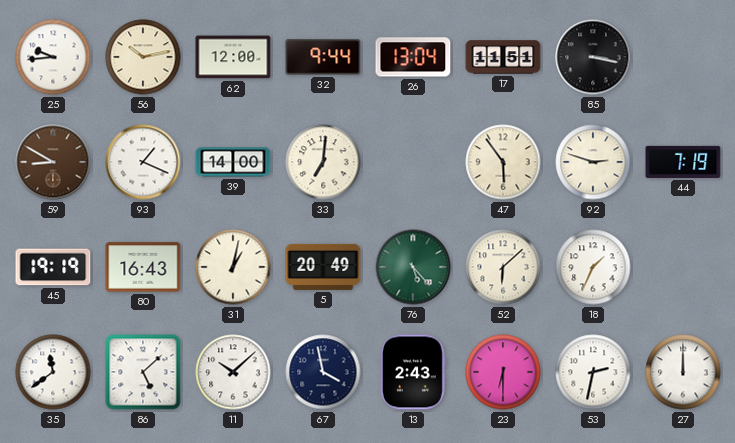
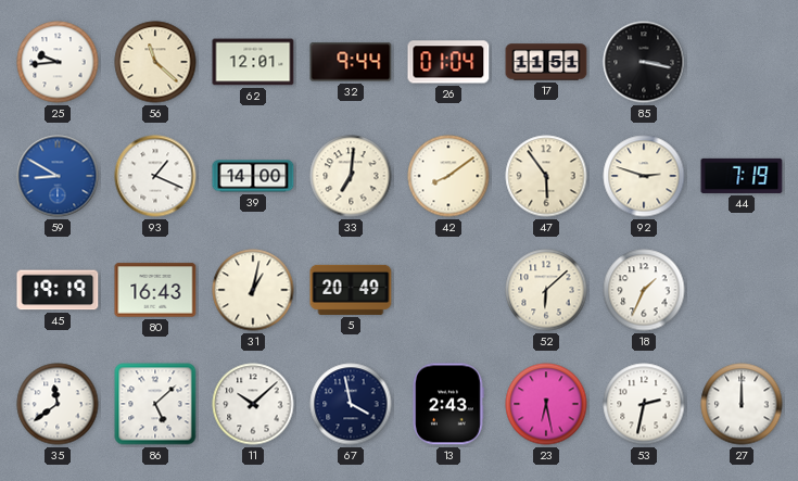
56: 10:13 -> 11:22
62: 12:00 -> 12:01
26: 13:04 -> 01:04
59 dial: brown -> blue
42: none -> 8:09
76: 5:23 -> none
23: 6:30 -> 6:28
